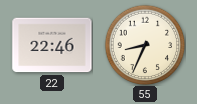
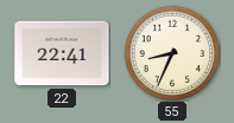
22: 22:46 -> 22:41
